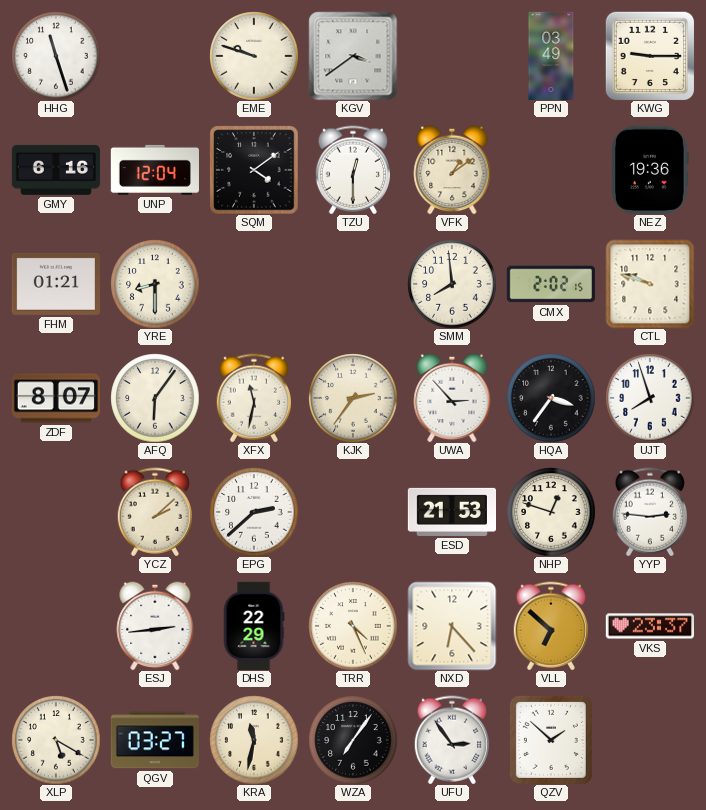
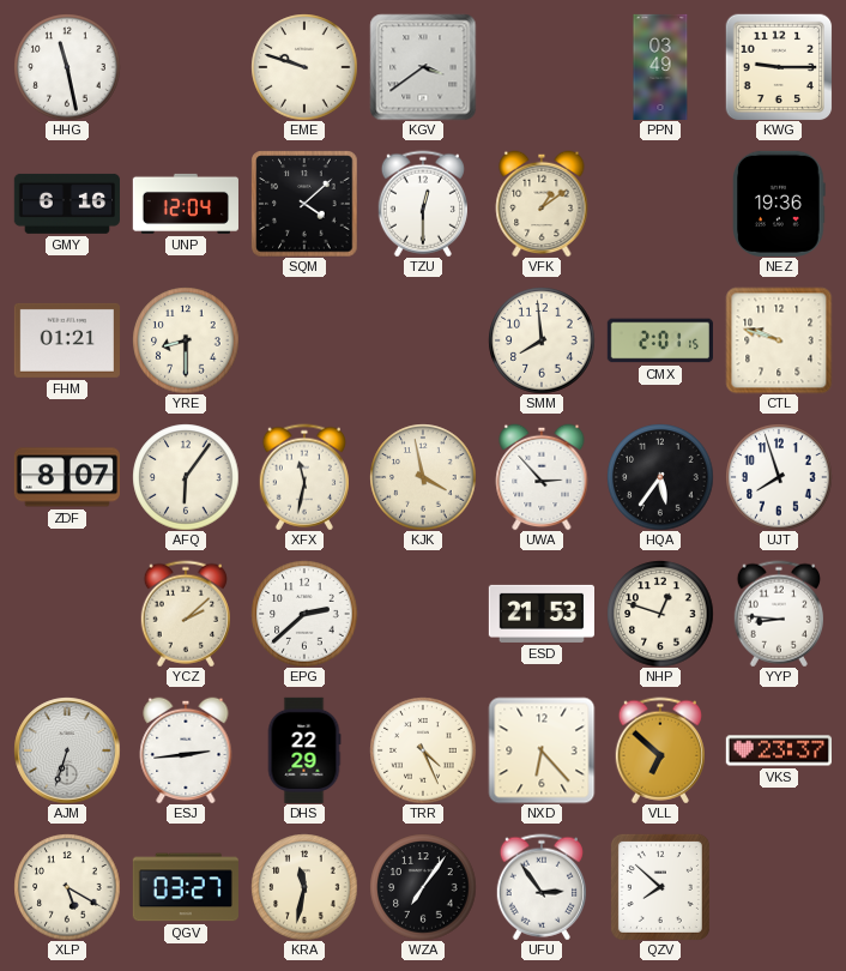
HHG: 11:27 -> 11:28
SQM: 4:09 -> 4:08
CMX: 2:02 -> 2:01
KJK: 2:36 -> 3:58
HQA: 3:36 -> 5:36
YYP: 2:46 -> 8:46
AJM: none -> 6:33
QZV: 1:52 -> 7:52
